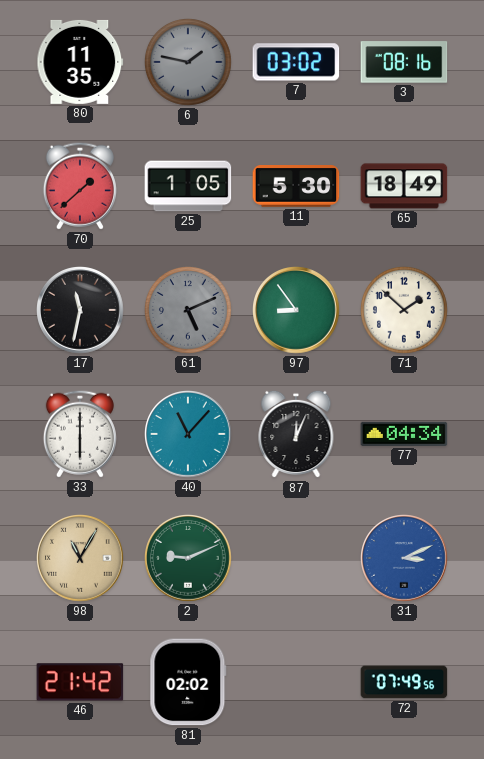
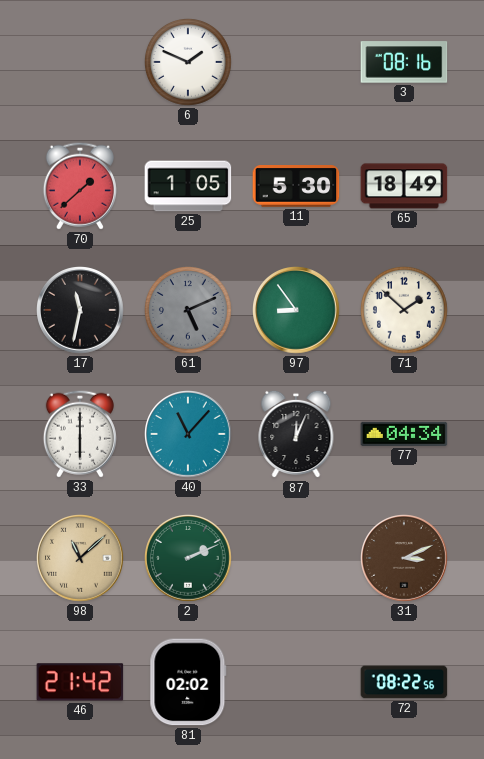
80: 11:35 -> none
6: 1:47 -> 1:49
6 dial: grey -> white
7: 03:02 -> none
98: 11:05 -> 11:08
2: 9:11 -> 2:11
31 dial: blue -> brown
72: 07:49 -> 08:22
